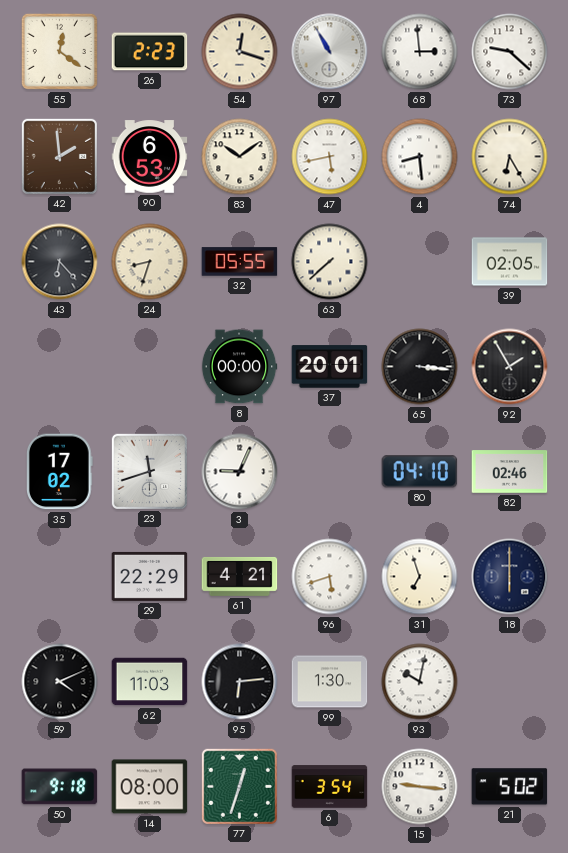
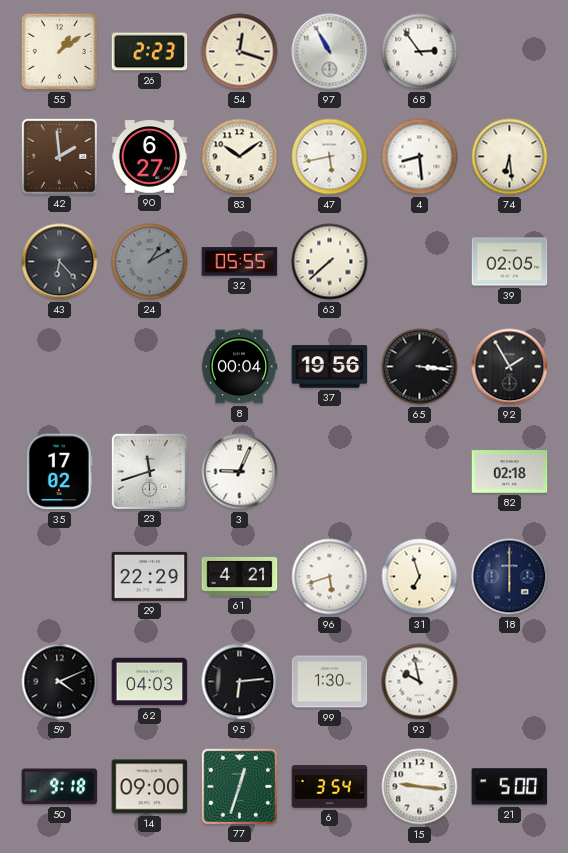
55: 12:21 -> 1:09
68: 2:59 -> 2:54
73: 9:22 -> none
90: 6:53 -> 6:27
74: 6:25 -> 6:29
24: 8:33 -> 1:10
24 dial: cream -> grey
8: 00:00 -> 00:04
37: 20:01 -> 19:56
80: 04:10 -> none
82: 02:46 -> 02:18
62: 11:03 -> 04:03
93: 10:02 -> 9:58
14: 08:00 -> 09:00
21: 5:02 -> 5:00
